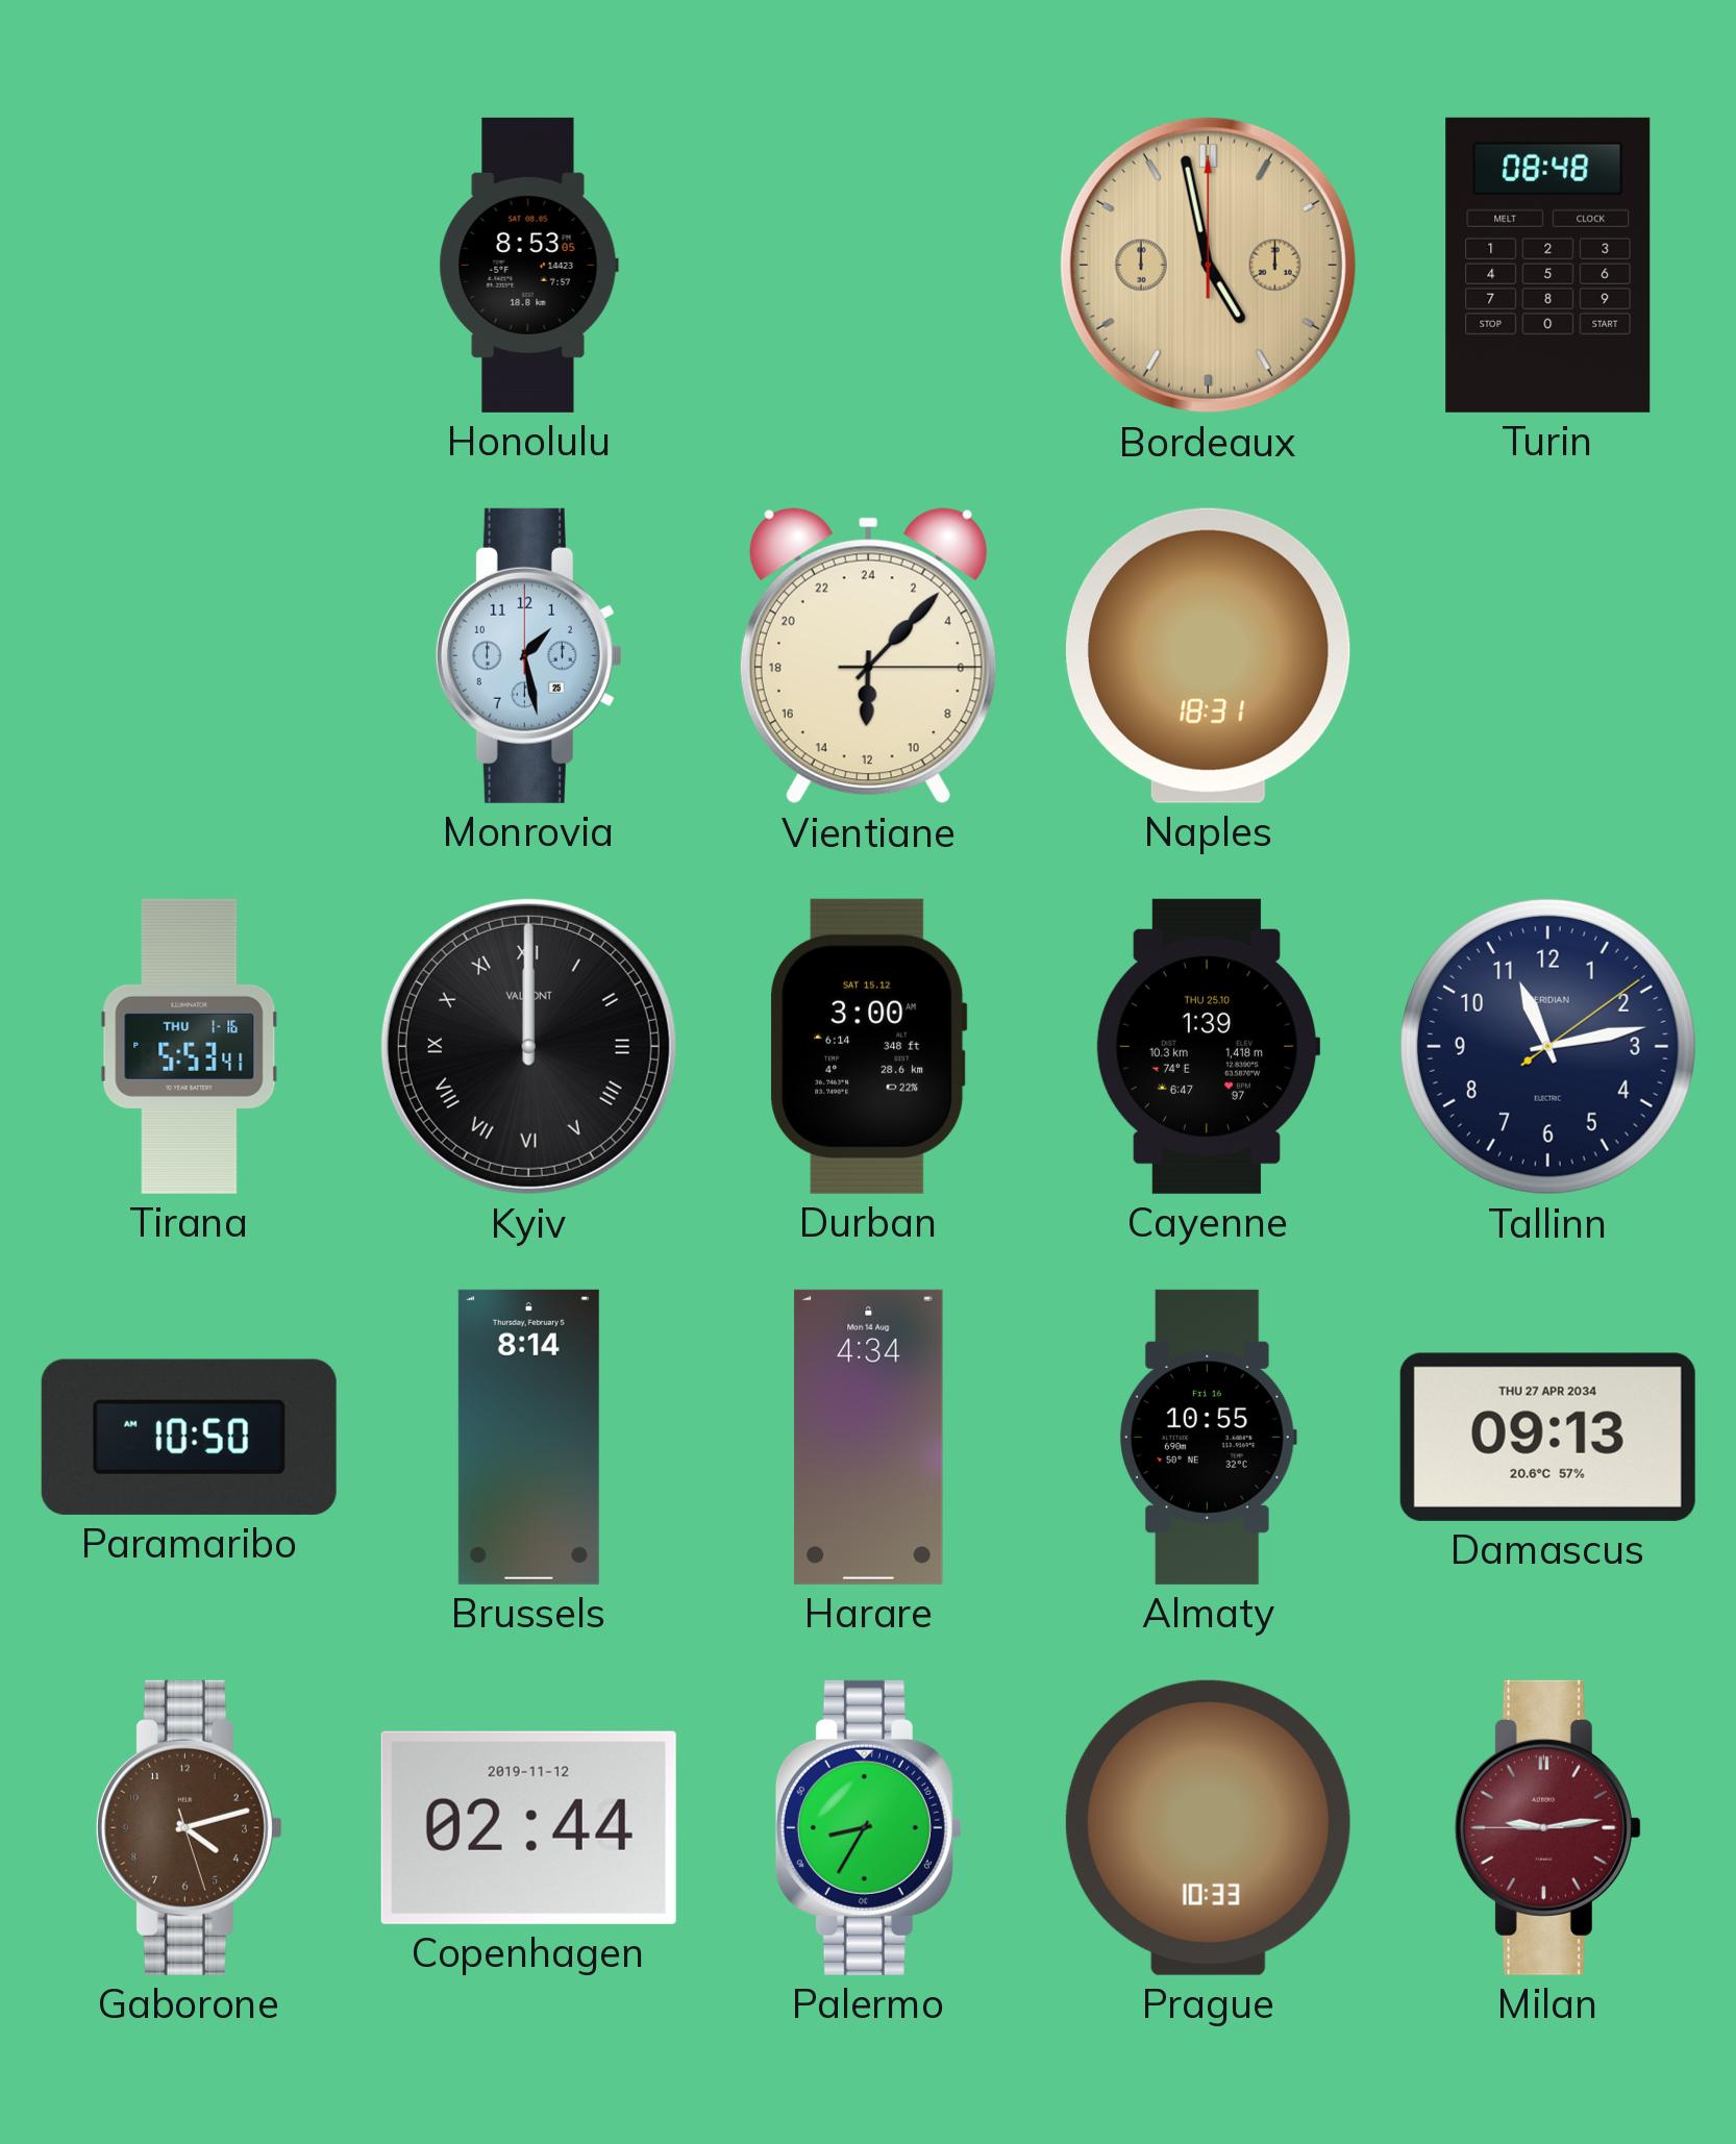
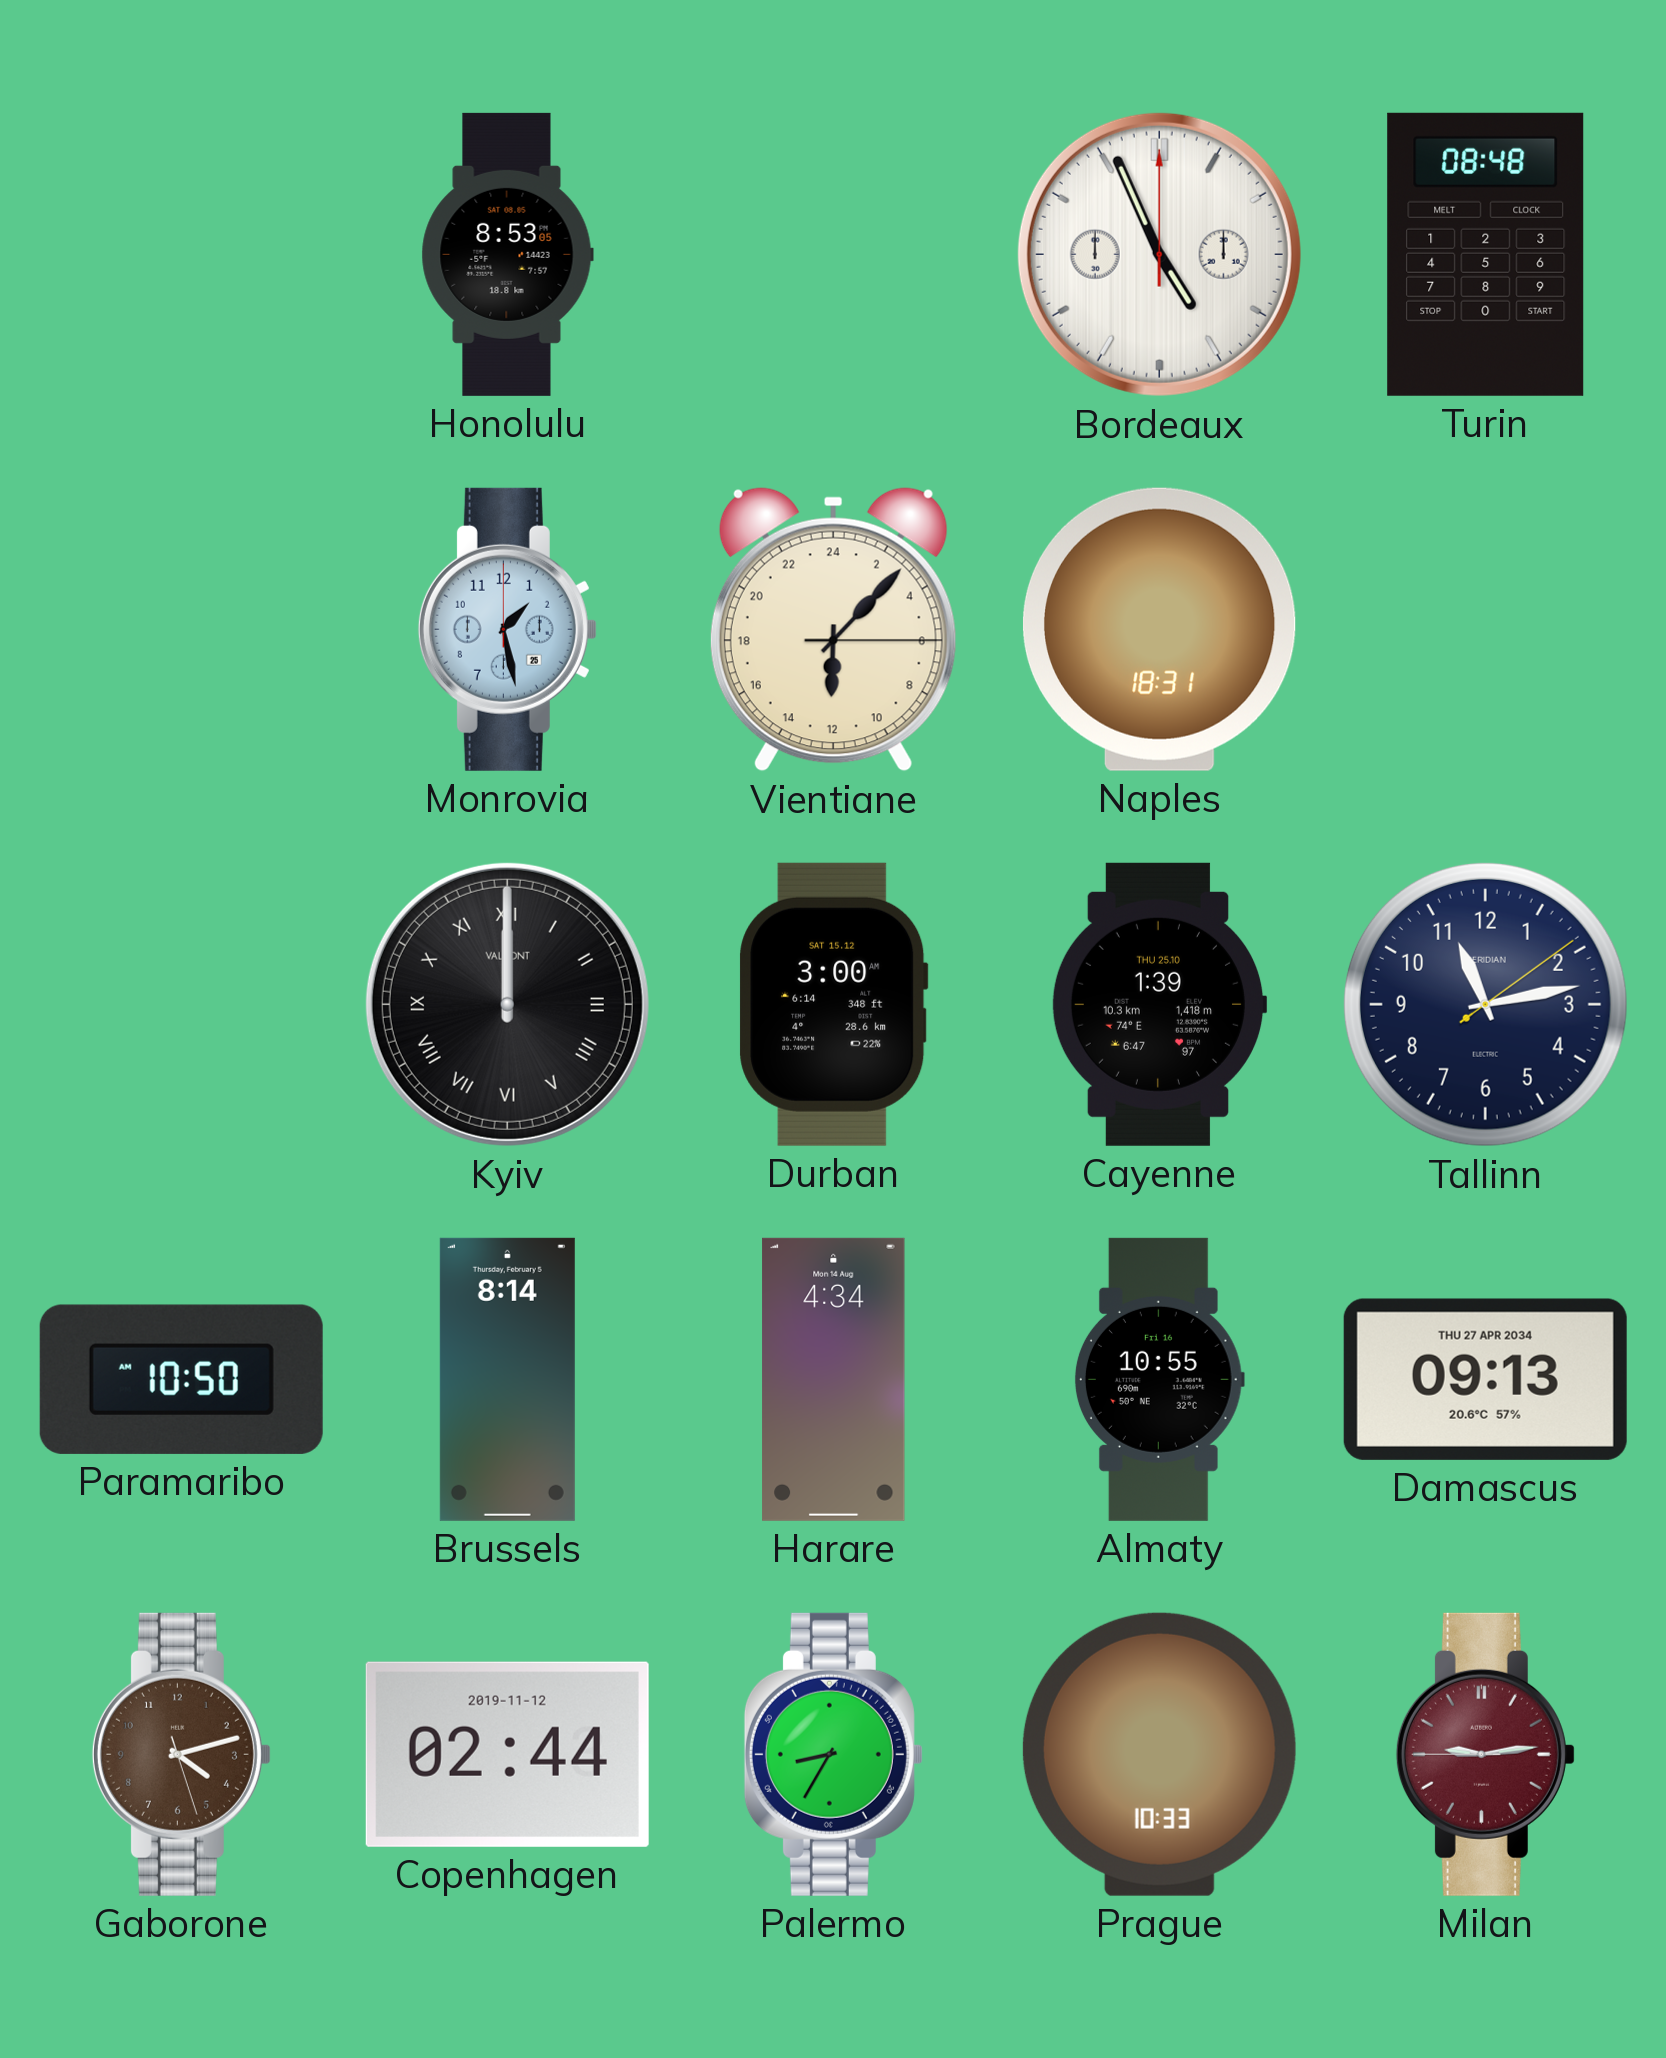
Bordeaux: 4:58 -> 4:56
Bordeaux dial: champagne -> white
Tirana: 5:53 -> none
